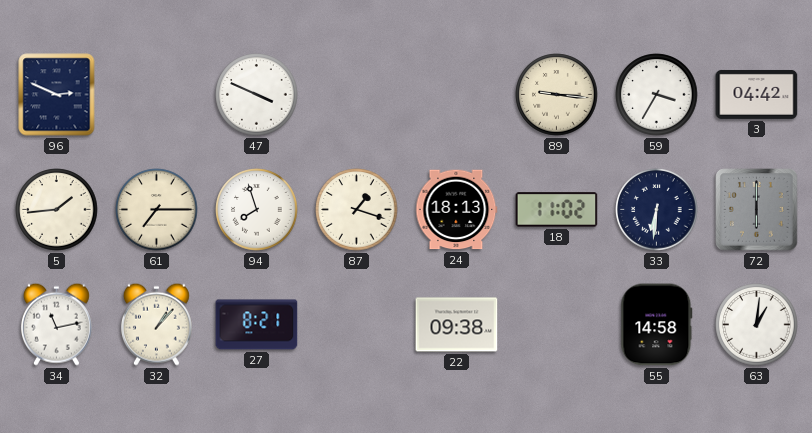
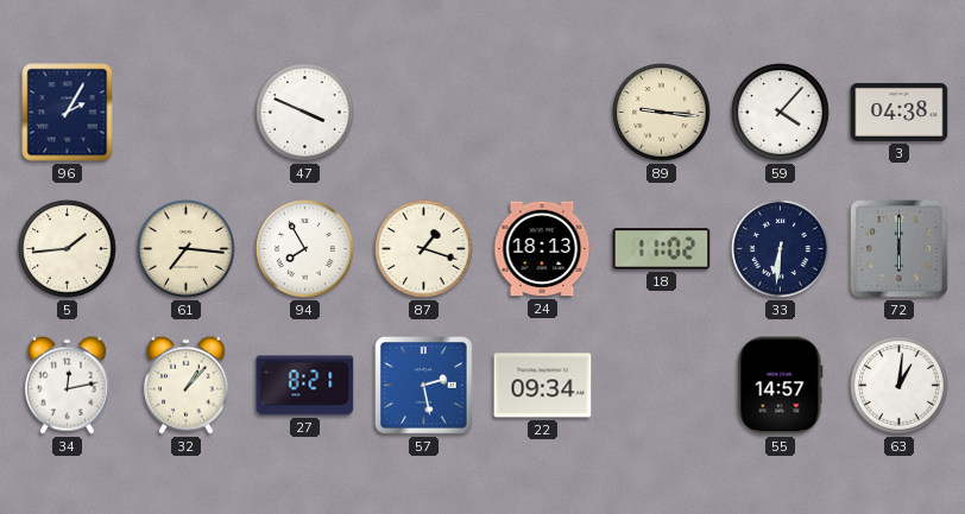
96: 2:49 -> 2:05
59: 3:35 -> 4:07
3: 04:42 -> 04:38
61: 7:15 -> 7:16
94: 7:57 -> 7:55
34: 11:13 -> 12:13
57: none -> 2:28
22: 09:38 -> 09:34
55: 14:58 -> 14:57
